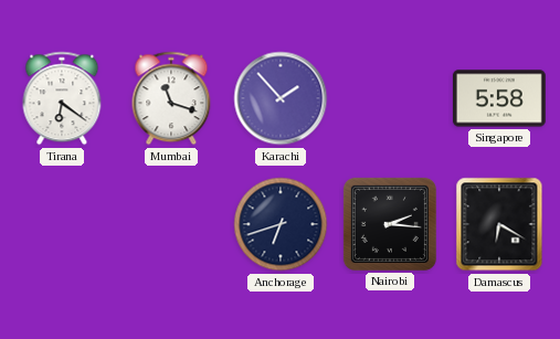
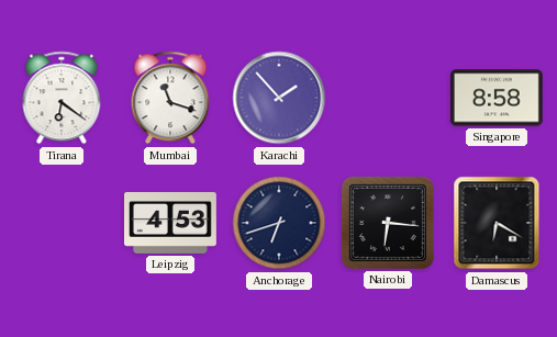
Singapore: 5:58 -> 8:58
Leipzig: none -> 4:53
Nairobi: 2:16 -> 6:16
